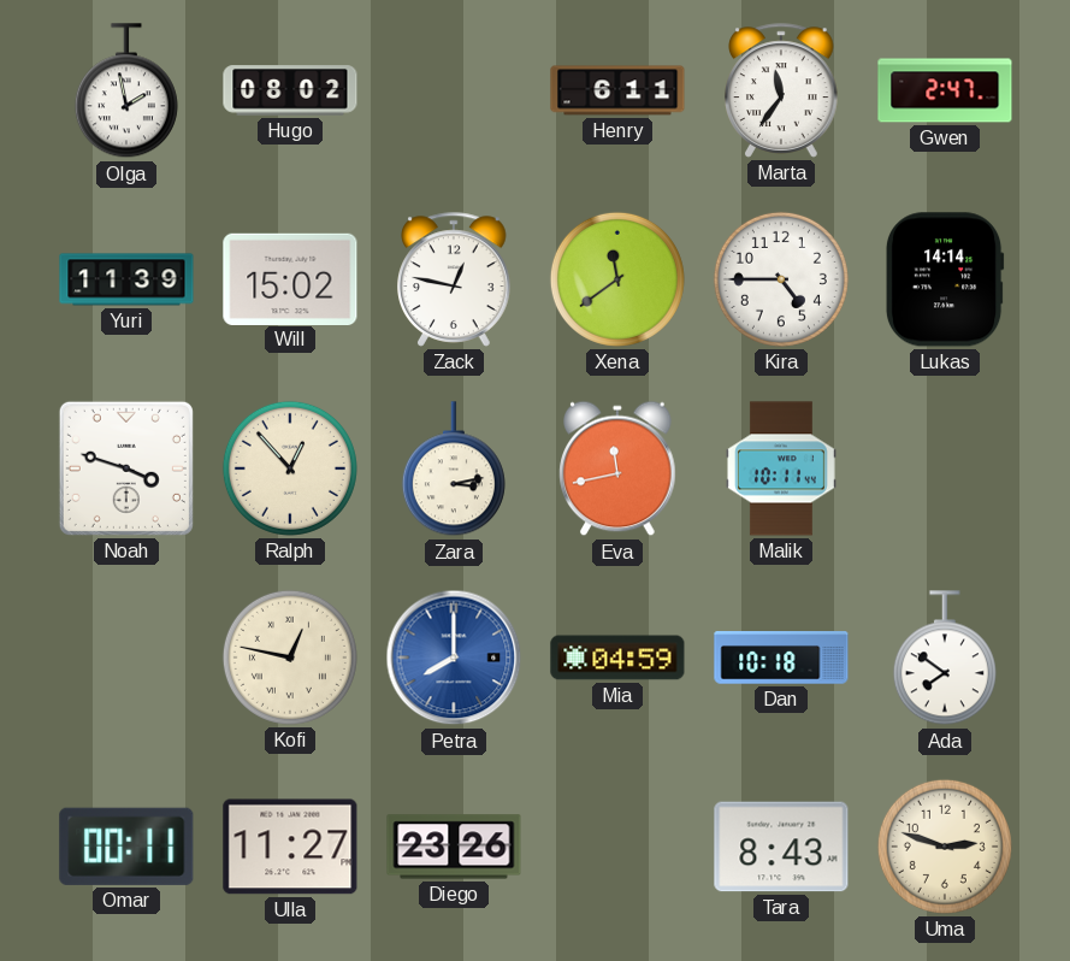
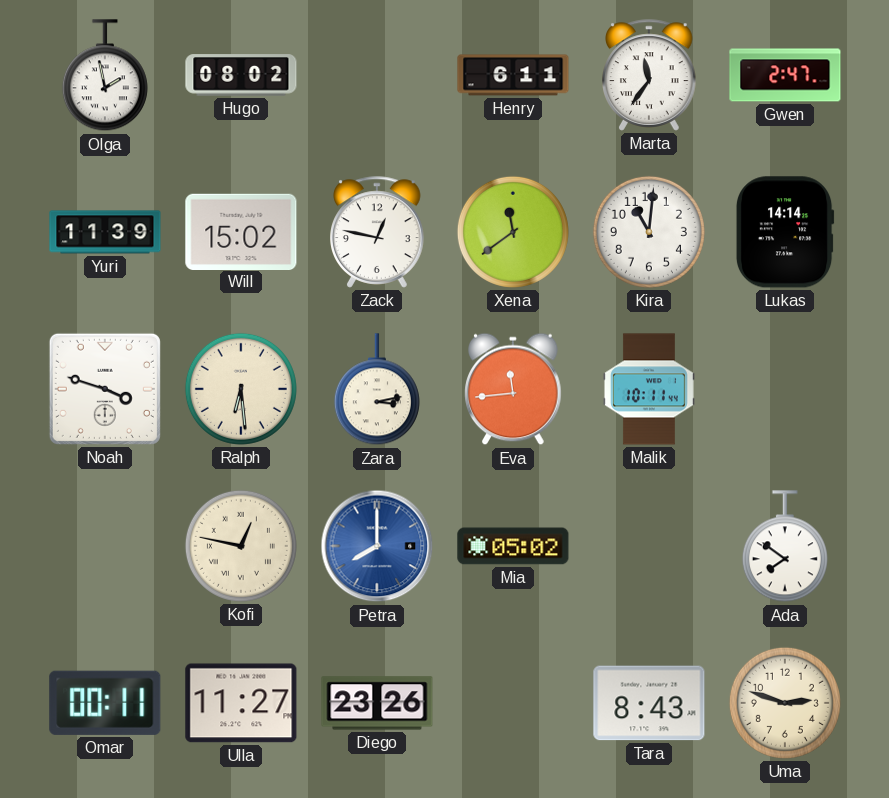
Kira: 4:45 -> 11:01
Ralph: 12:53 -> 6:29
Eva: 11:43 -> 11:44
Mia: 04:59 -> 05:02
Dan: 10:18 -> none
